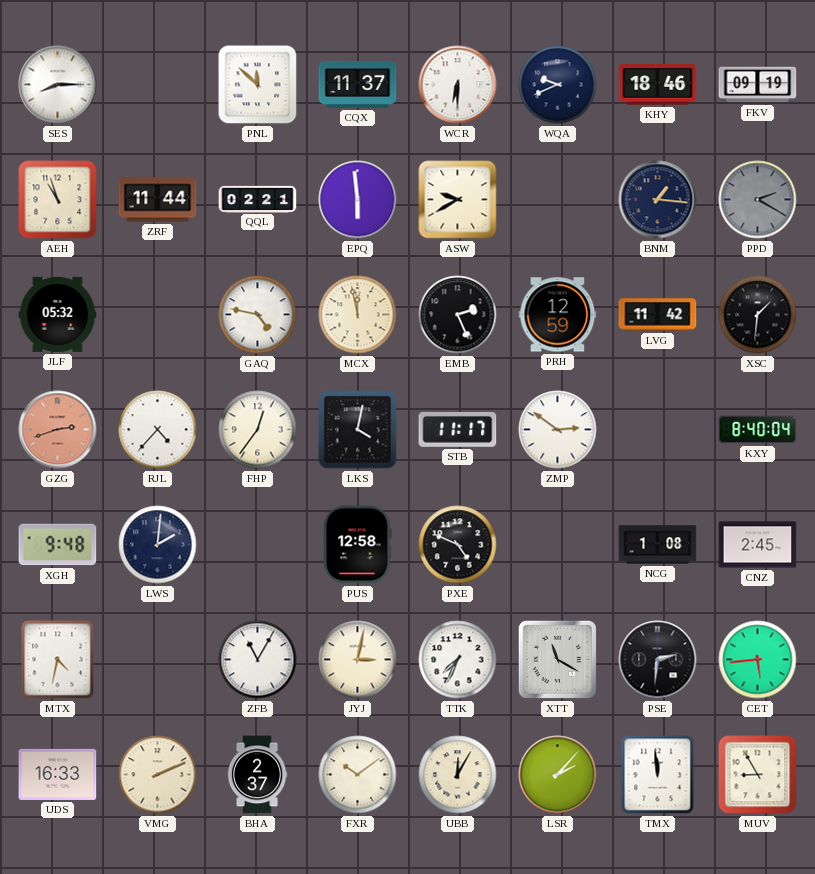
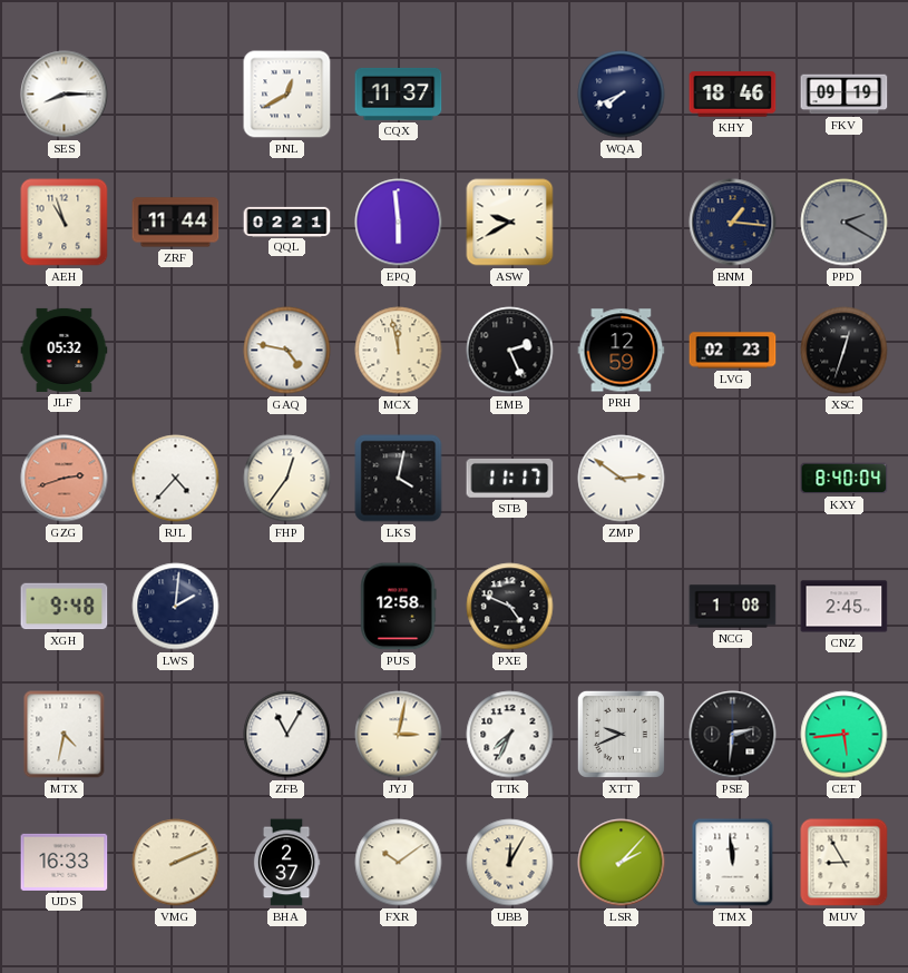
PNL: 11:52 -> 12:40
WCR: 6:30 -> none
WQA: 9:41 -> 7:41
LVG: 11:42 -> 02:23
XSC: 1:31 -> 12:33
XTT: 11:20 -> 9:41
